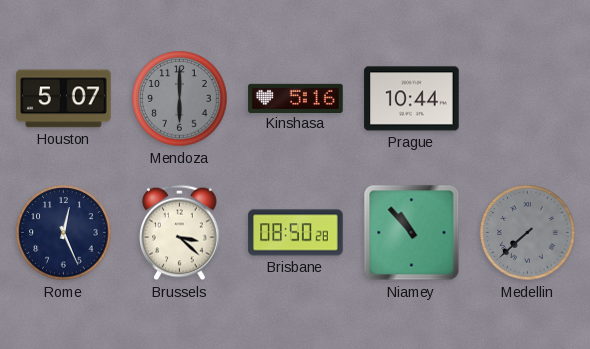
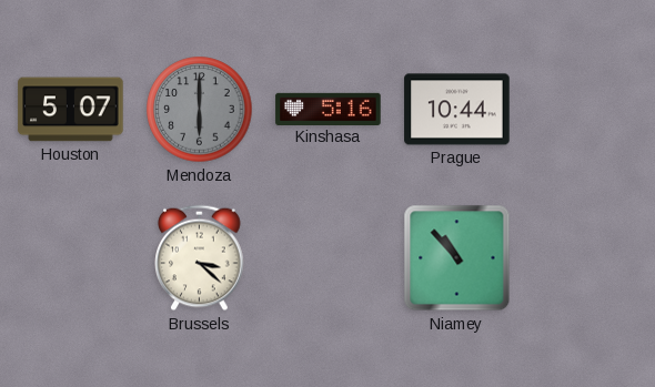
Rome: 12:26 -> none
Brisbane: 08:50 -> none
Medellin: 7:38 -> none
